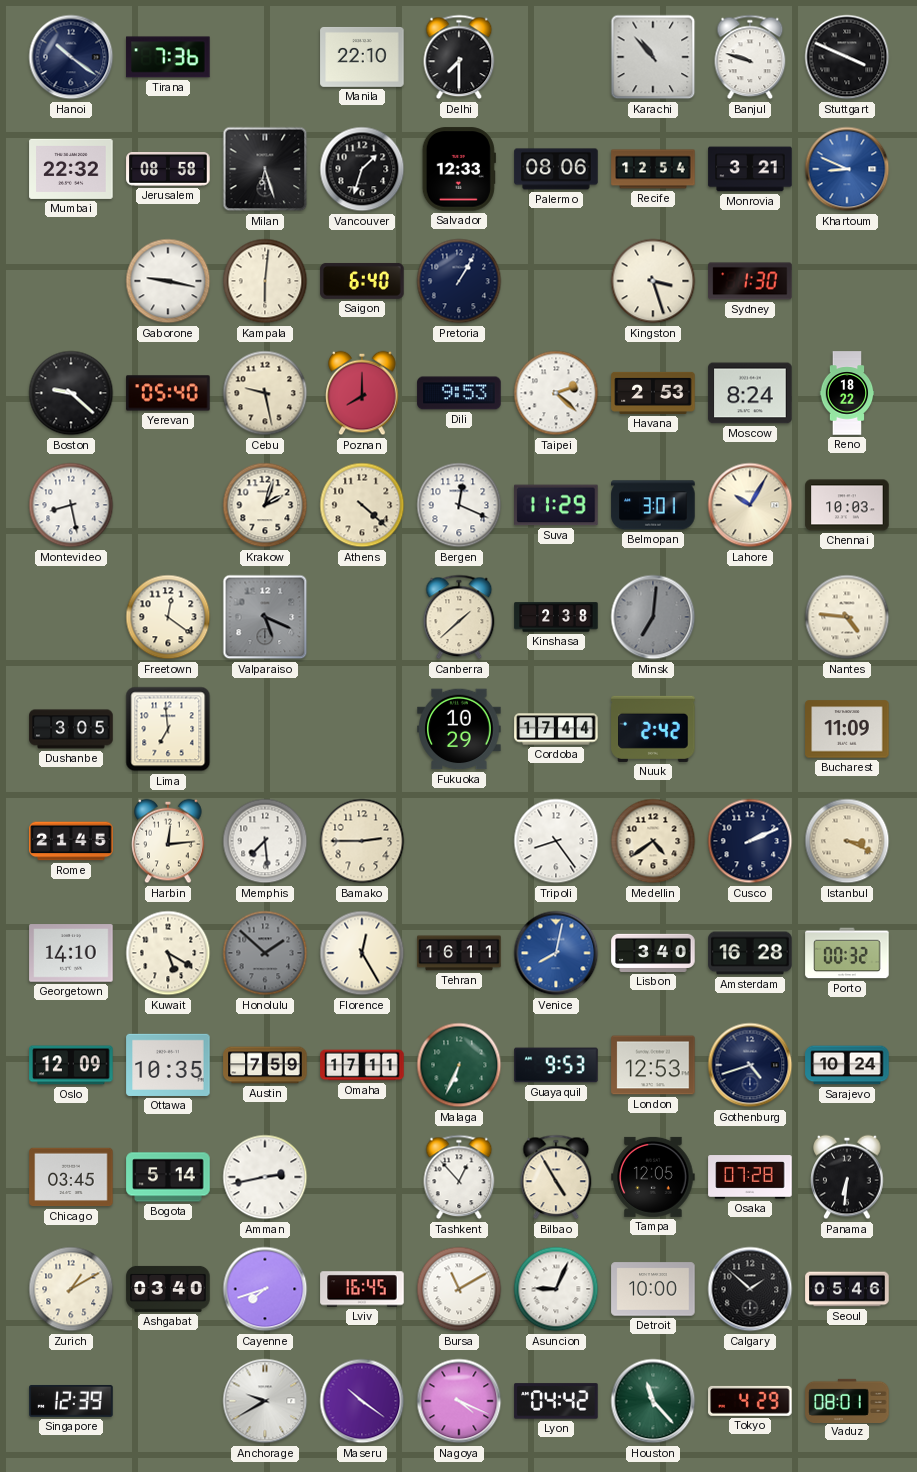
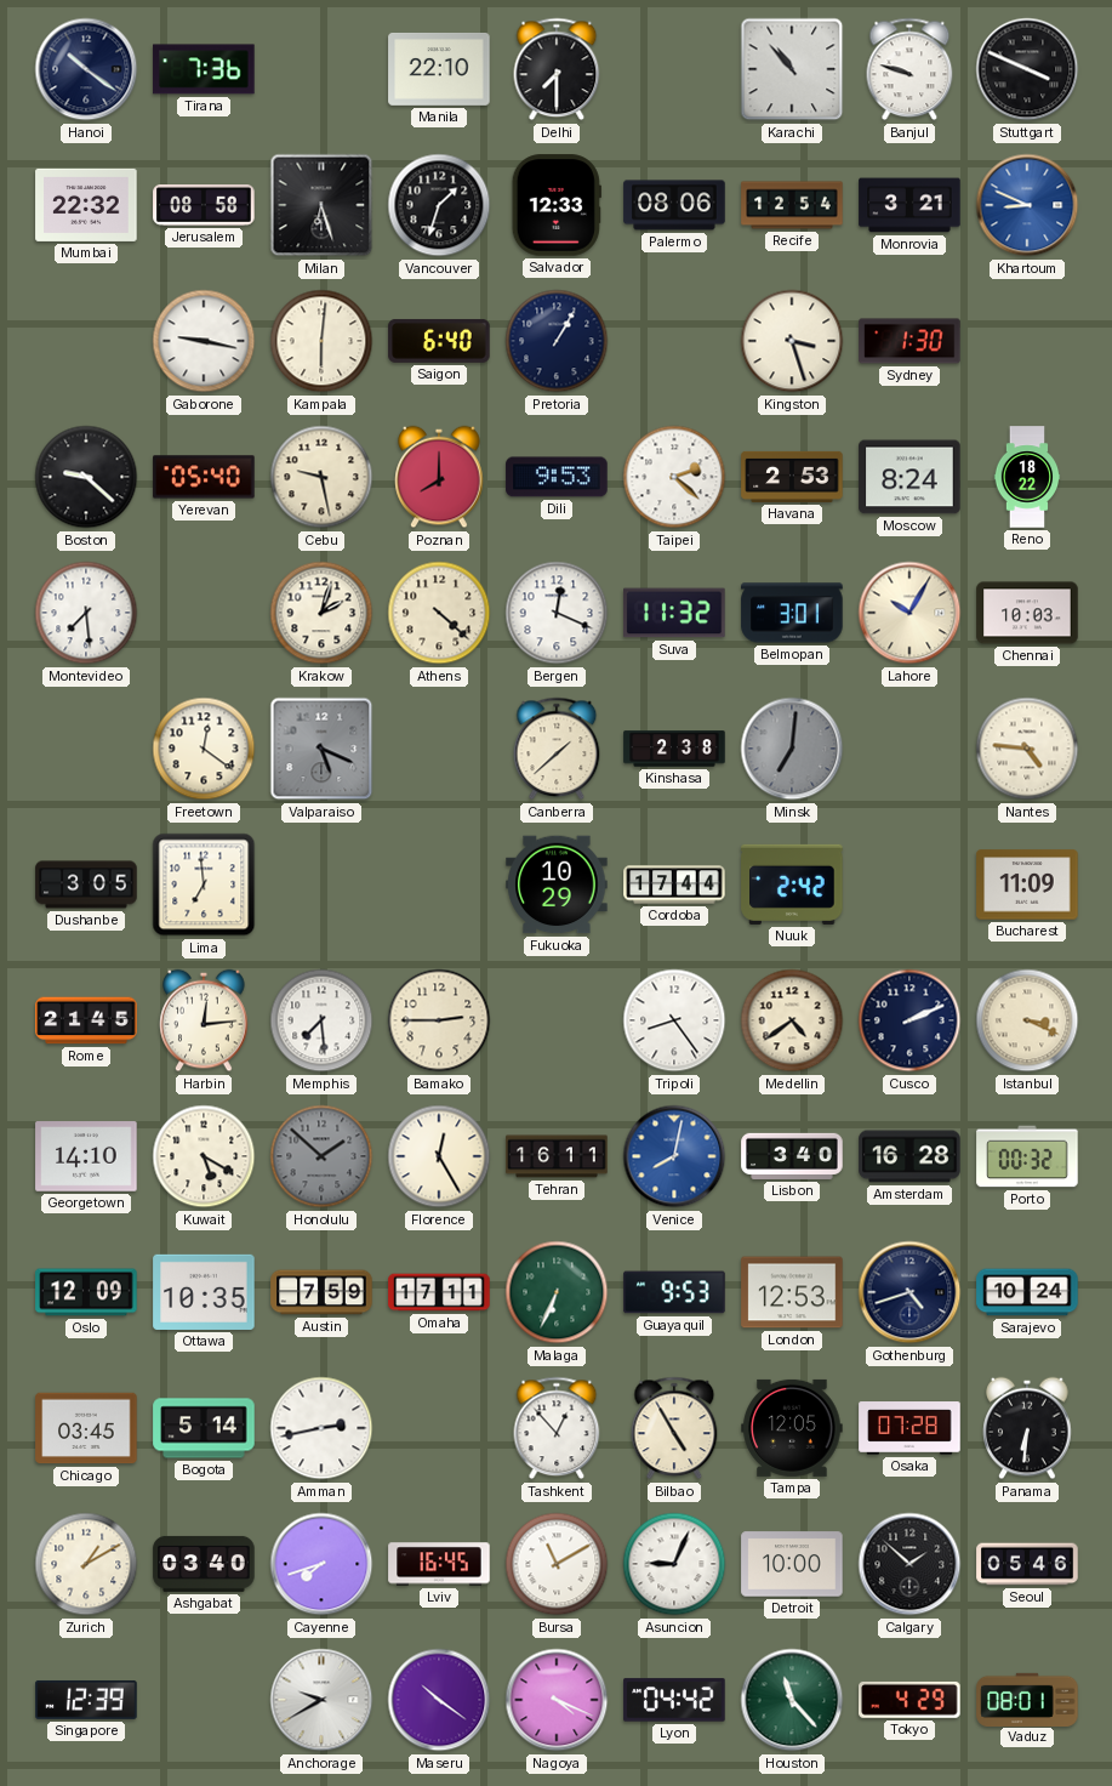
Montevideo: 8:28 -> 7:29
Suva: 11:29 -> 11:32
